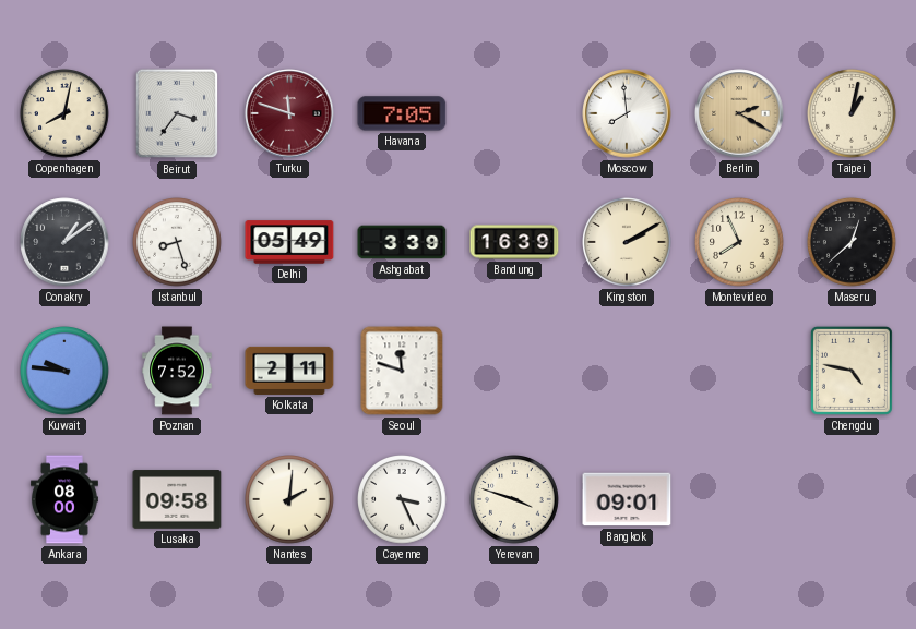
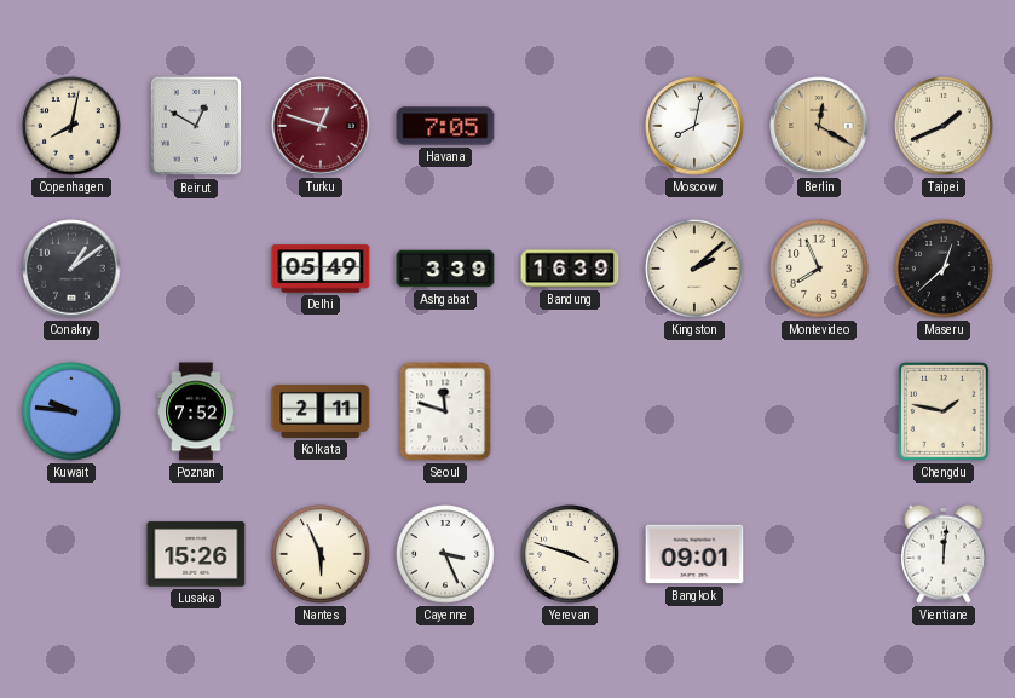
Beirut: 3:36 -> 12:50
Turku: 11:48 -> 12:48
Moscow: 7:59 -> 8:02
Berlin: 2:20 -> 12:20
Taipei: 1:02 -> 1:41
Istanbul: 8:27 -> none
Kingston: 2:10 -> 2:08
Chengdu: 4:47 -> 1:47
Ankara: 08:00 -> none
Lusaka: 09:58 -> 15:26
Nantes: 2:01 -> 5:56
Vientiane: none -> 12:01
